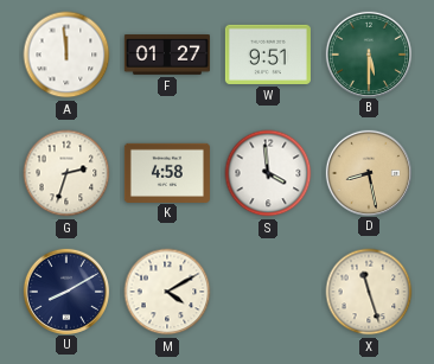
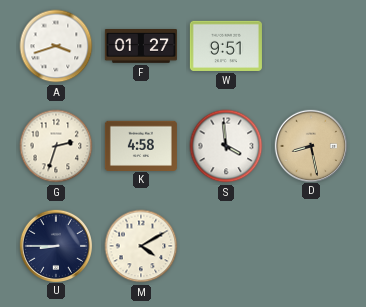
A: 11:59 -> 3:42
B: 5:30 -> none
U: 8:10 -> 8:45
X: 11:27 -> none
